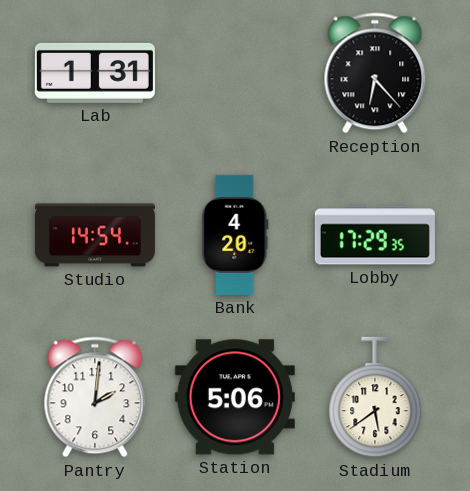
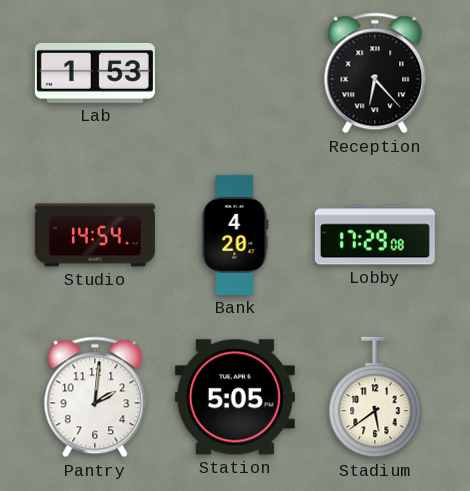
Lab: 1:31 -> 1:53
Lobby: 17:29:35 -> 17:29:08
Station: 5:06 -> 5:05
